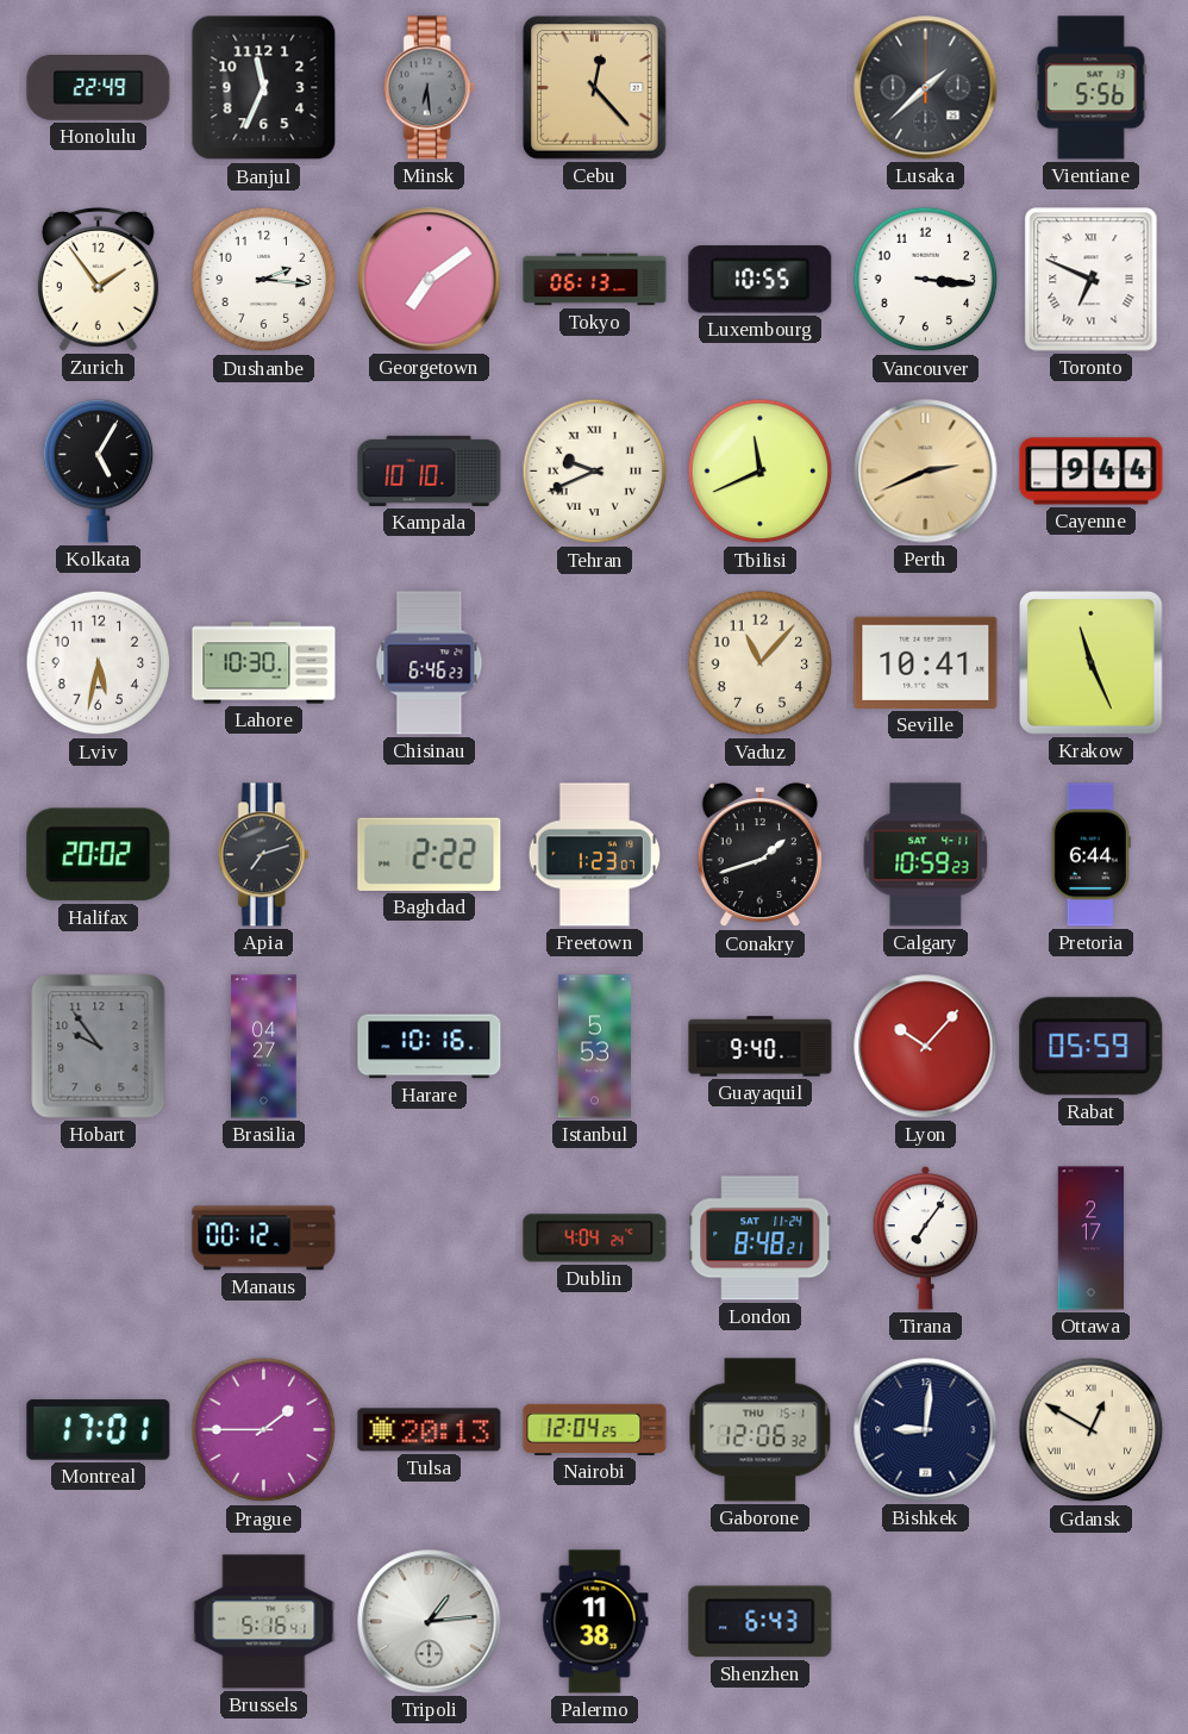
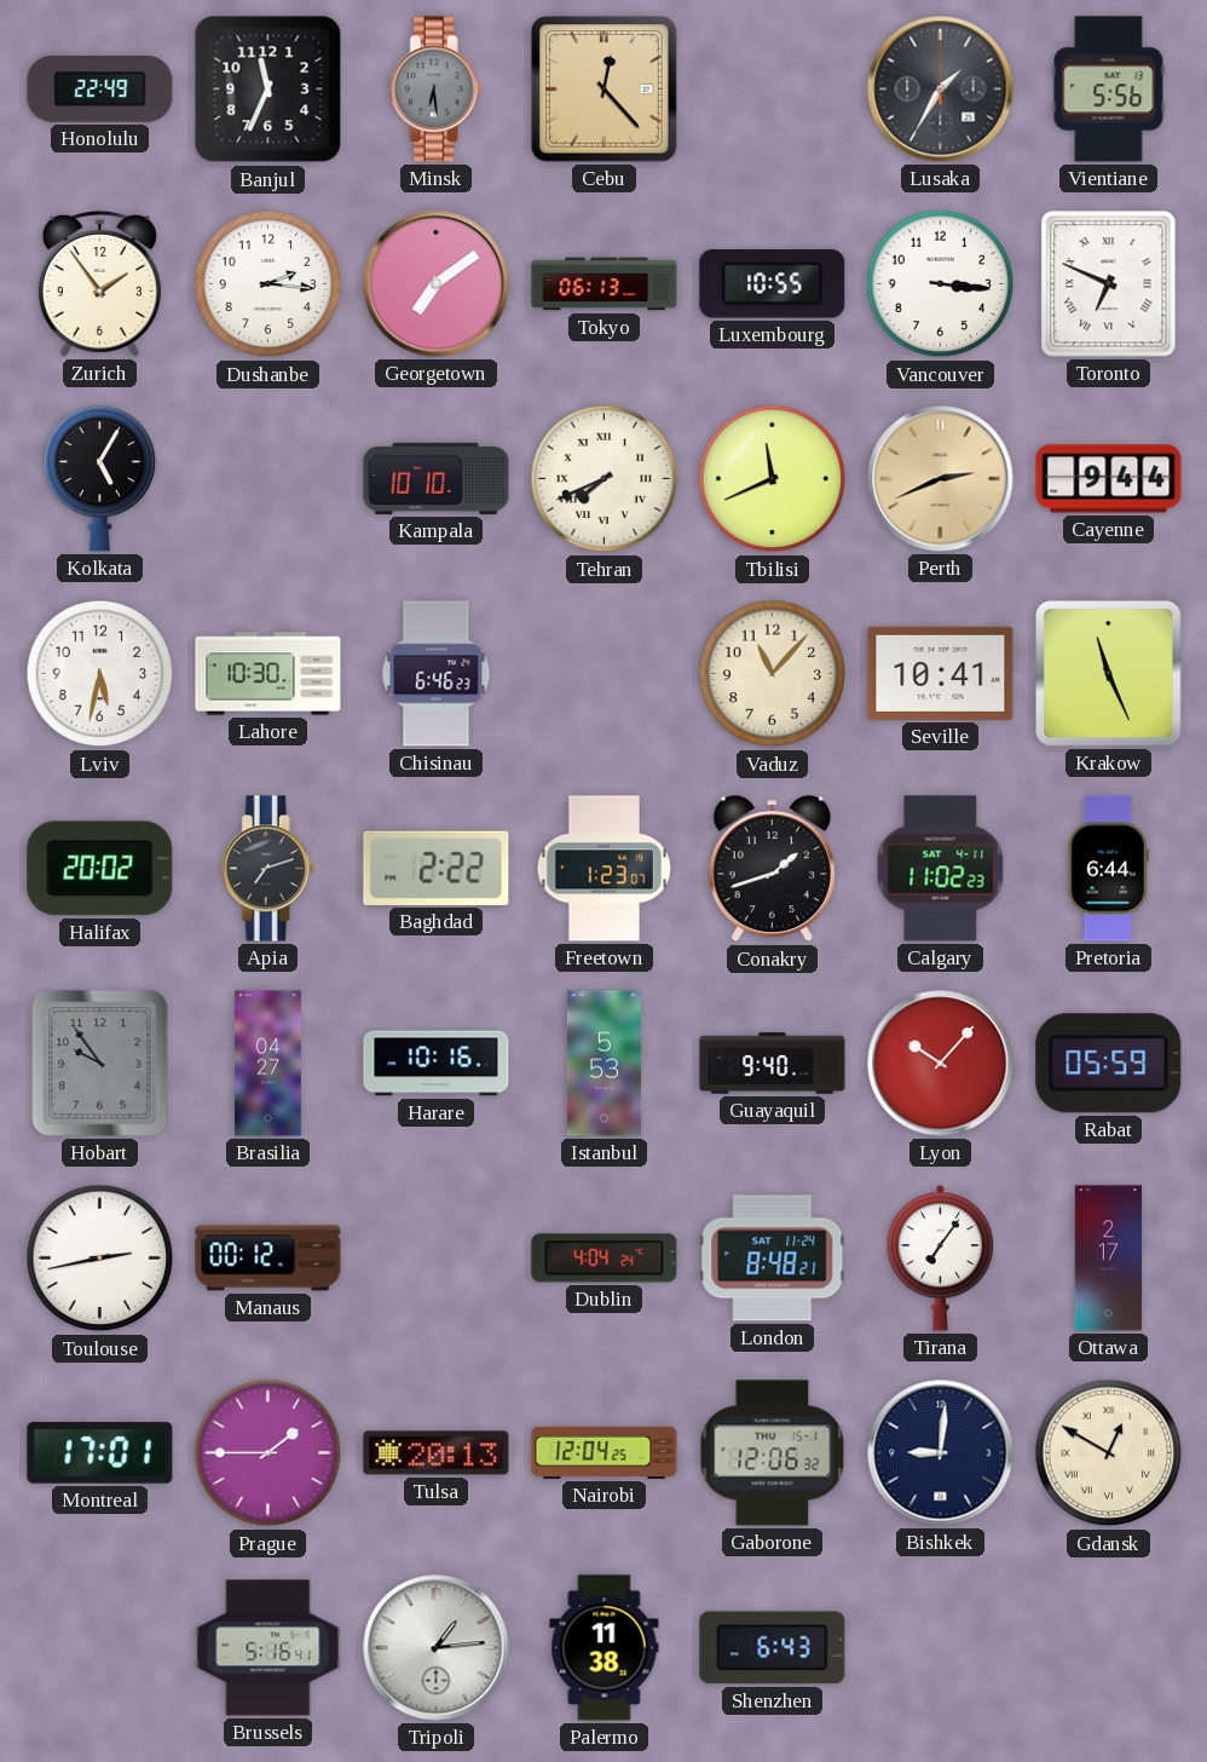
Lusaka: 1:38 -> 1:35
Tehran: 9:41 -> 7:41
Calgary: 10:59 -> 11:02
Toulouse: none -> 2:43
